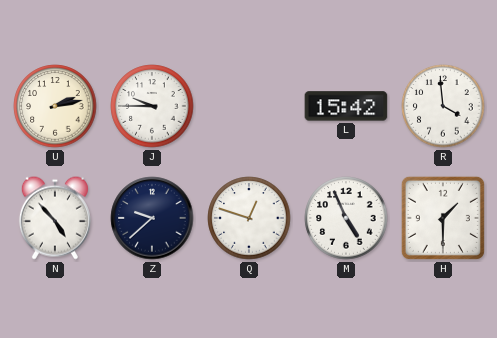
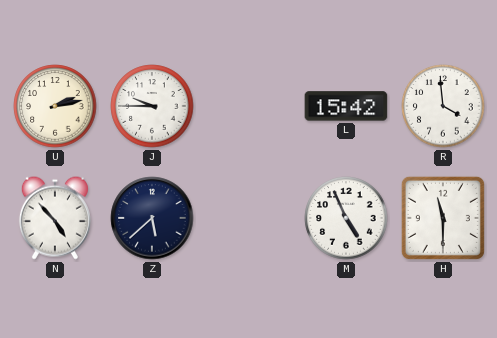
Z: 9:38 -> 5:38
Q: 12:48 -> none
H: 1:30 -> 11:30
